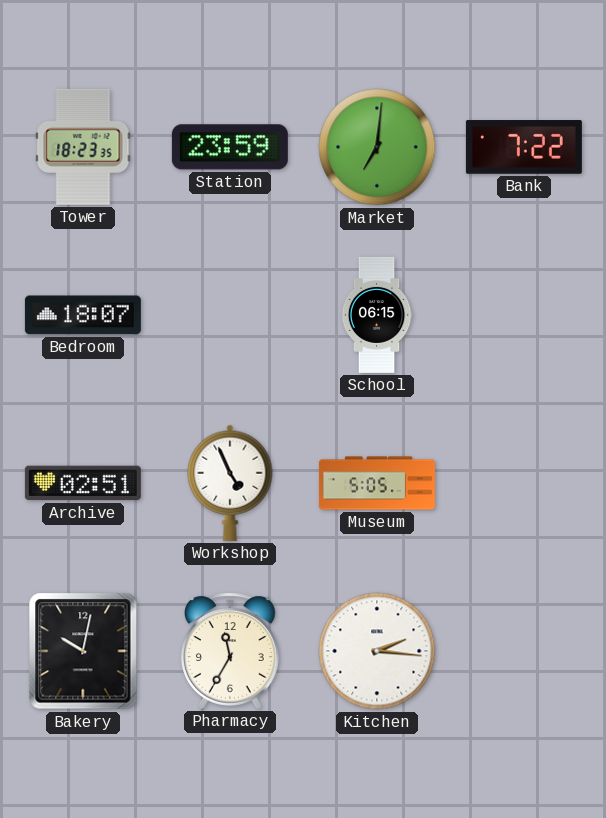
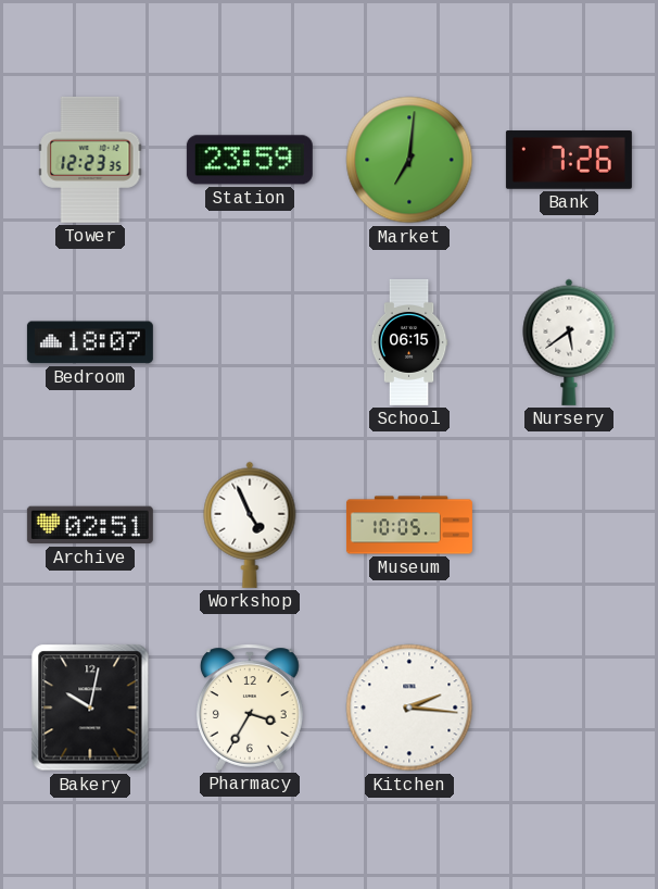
Tower: 18:23 -> 12:23
Bank: 7:22 -> 7:26
Nursery: none -> 5:39
Museum: 5:05 -> 10:05
Pharmacy: 11:35 -> 3:35
